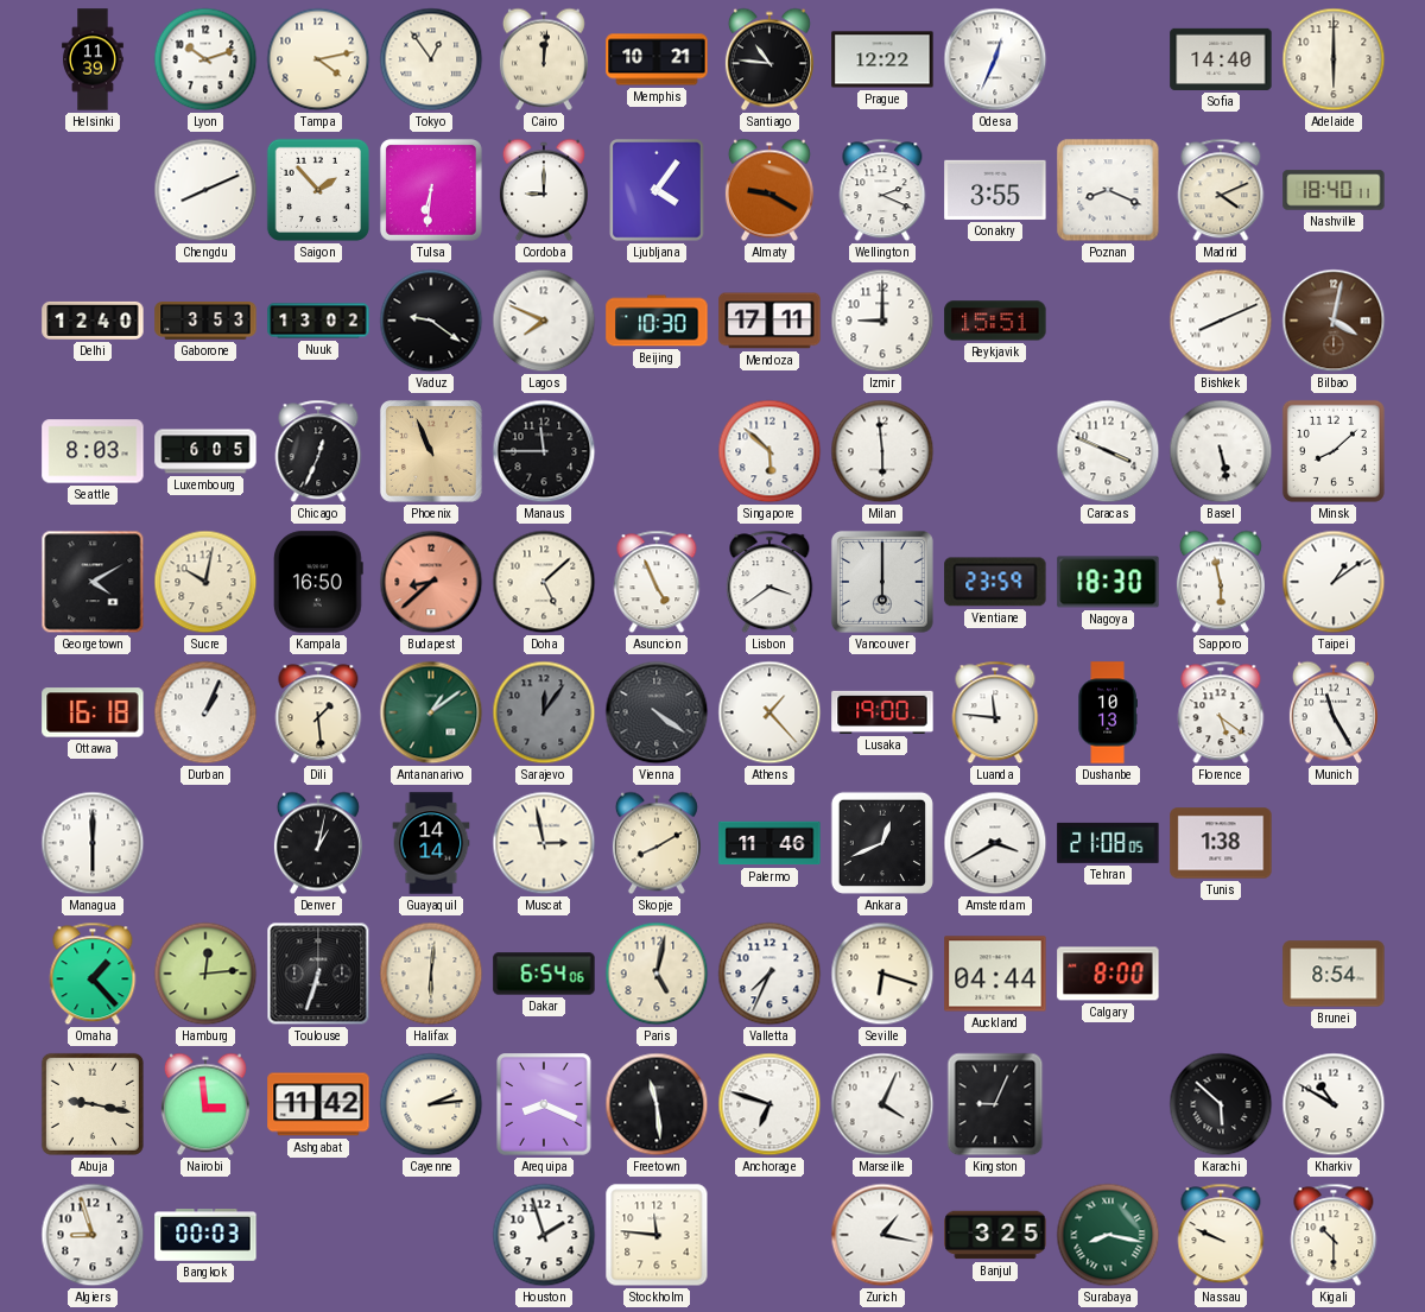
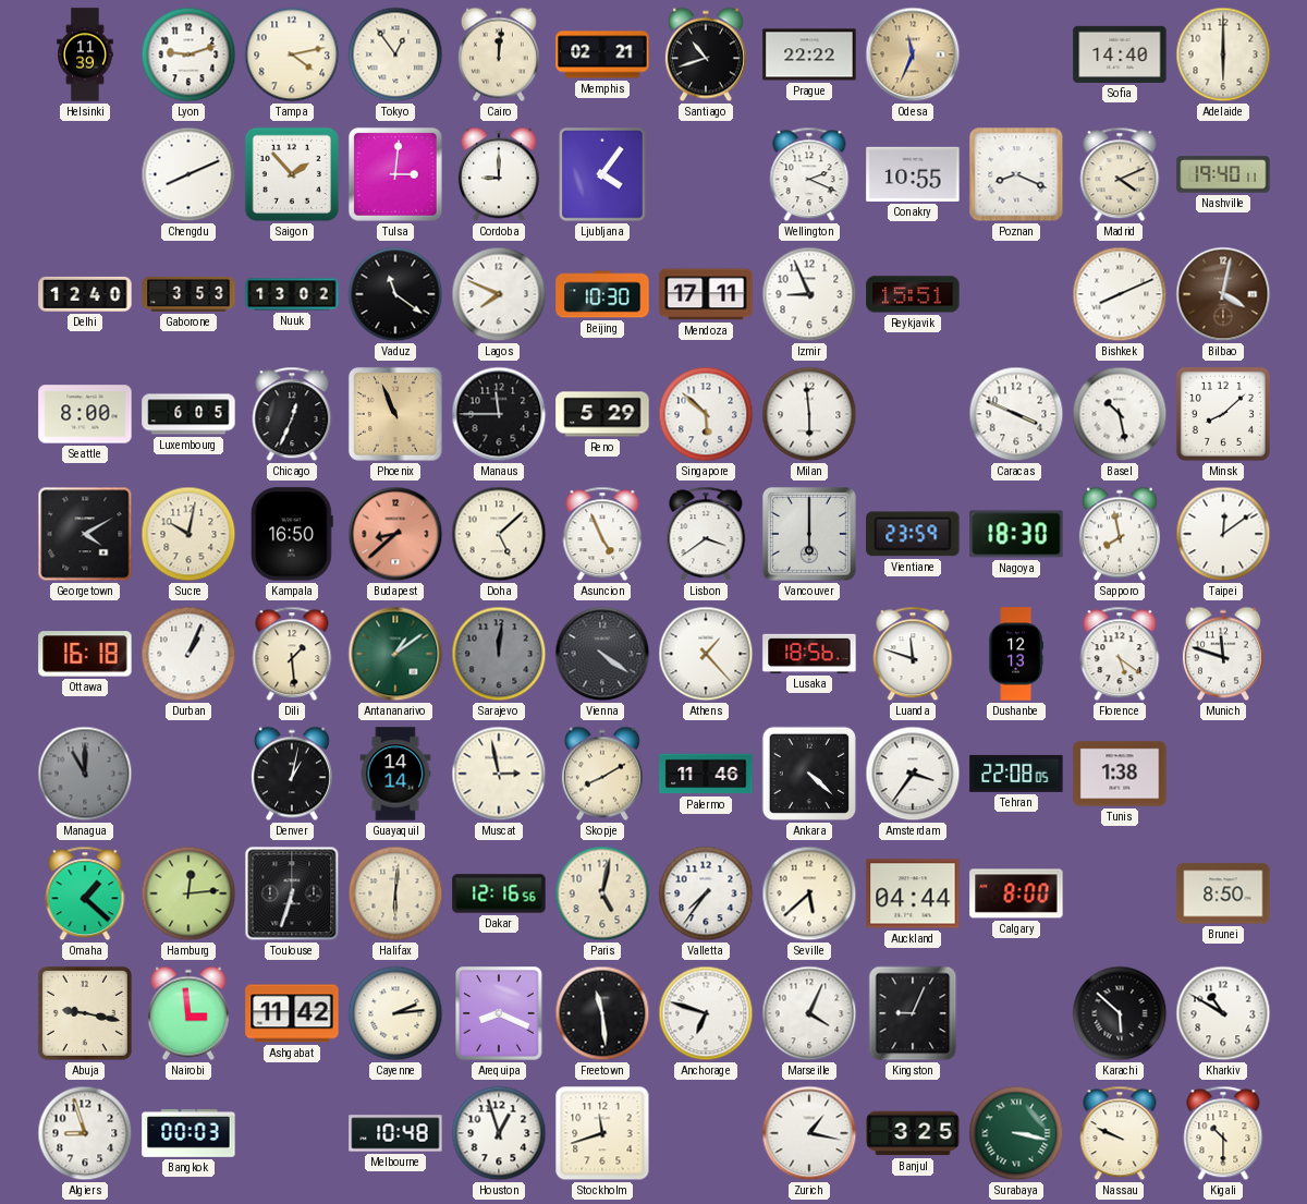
Lyon: 10:12 -> 9:12
Memphis: 10:21 -> 02:21
Santiago: 10:46 -> 10:42
Prague: 12:22 -> 22:22
Odesa: 12:34 -> 11:34
Odesa dial: white -> champagne
Tulsa: 6:31 -> 3:01
Almaty: 9:20 -> none
Conakry: 3:55 -> 10:55
Nashville: 18:40 -> 19:40
Vaduz: 9:21 -> 11:21
Izmir: 9:00 -> 8:56
Seattle: 8:03 -> 8:00
Reno: none -> 5:29
Basel: 5:28 -> 10:28
Sapporo: 5:58 -> 7:58
Taipei: 1:09 -> 12:09
Sarajevo: 12:06 -> 12:01
Lusaka: 19:00 -> 18:56
Luanda: 11:46 -> 11:48
Dushanbe: 10:13 -> 12:13
Munich: 11:25 -> 11:48
Managua: 6:00 -> 11:00
Managua dial: white -> grey
Ankara: 12:41 -> 4:22
Amsterdam: 3:40 -> 3:36
Tehran: 21:08 -> 22:08
Omaha: 1:23 -> 1:22
Dakar: 6:54 -> 12:16
Valletta: 7:34 -> 7:36
Seville: 6:18 -> 5:38
Brunei: 8:54 -> 8:50
Melbourne: none -> 10:48
Houston: 1:57 -> 12:57
Stockholm: 11:46 -> 11:42
Surabaya: 8:17 -> 3:17
